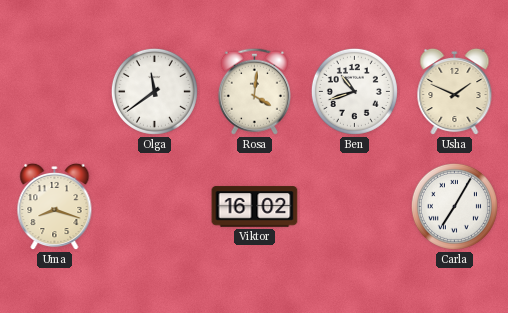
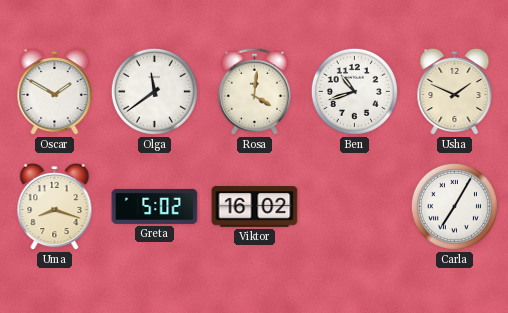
Oscar: none -> 1:50
Greta: none -> 5:02
